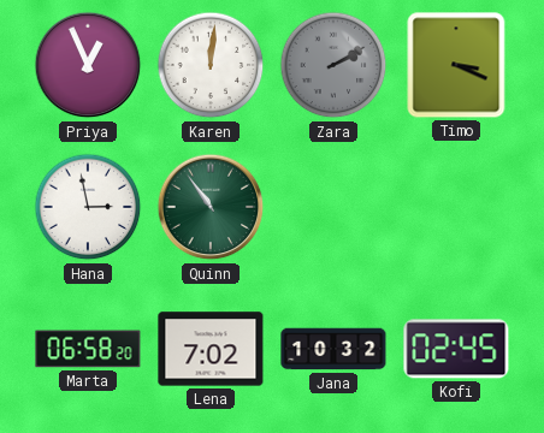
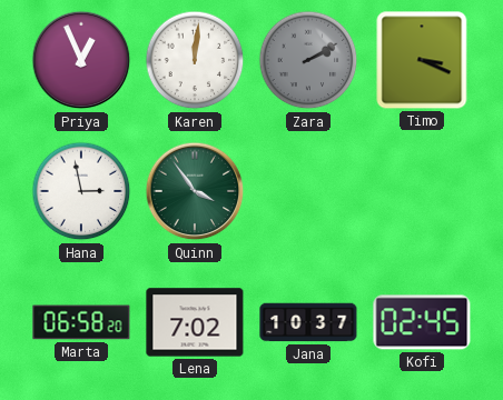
Quinn: 10:54 -> 3:54
Jana: 10:32 -> 10:37
